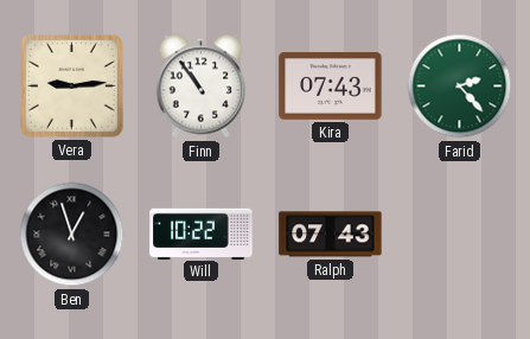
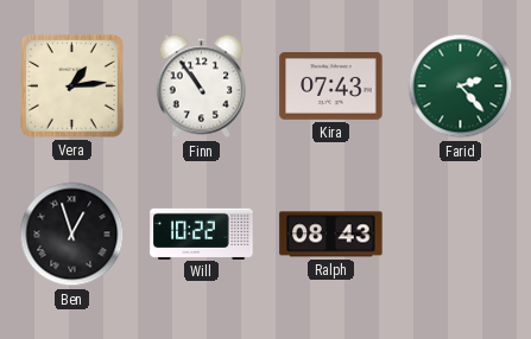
Vera: 9:14 -> 1:14
Ralph: 07:43 -> 08:43
